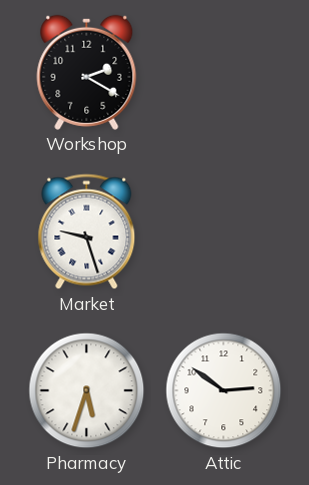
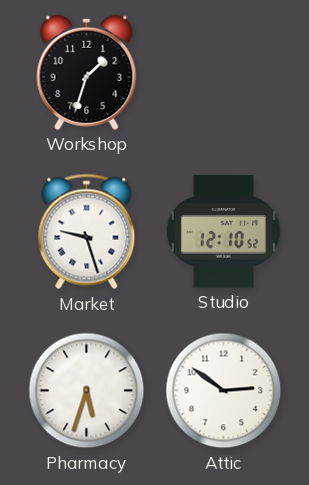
Workshop: 2:20 -> 1:33
Studio: none -> 12:10
